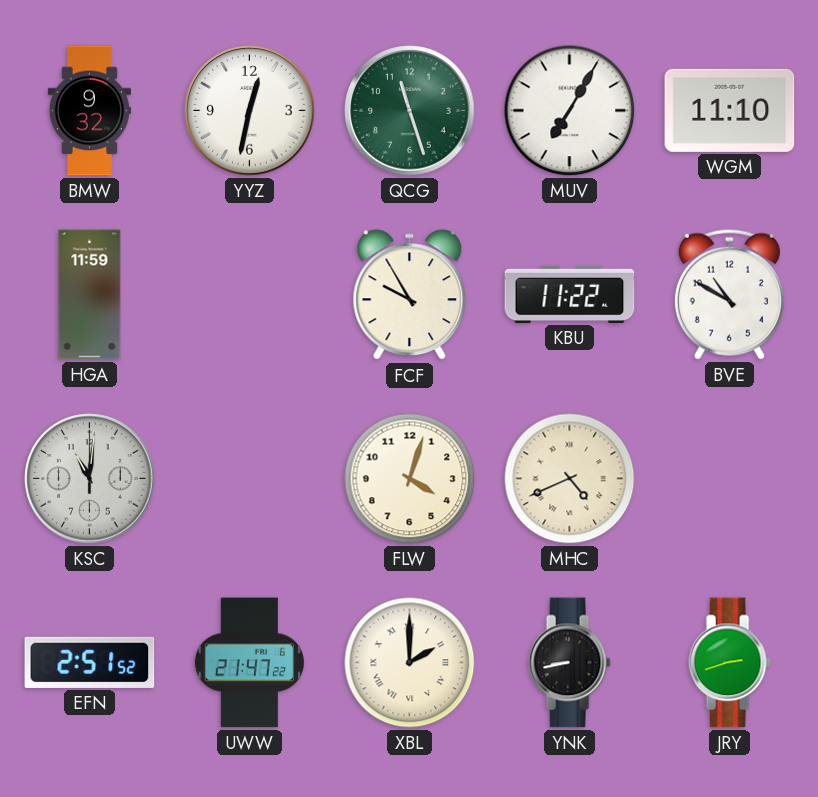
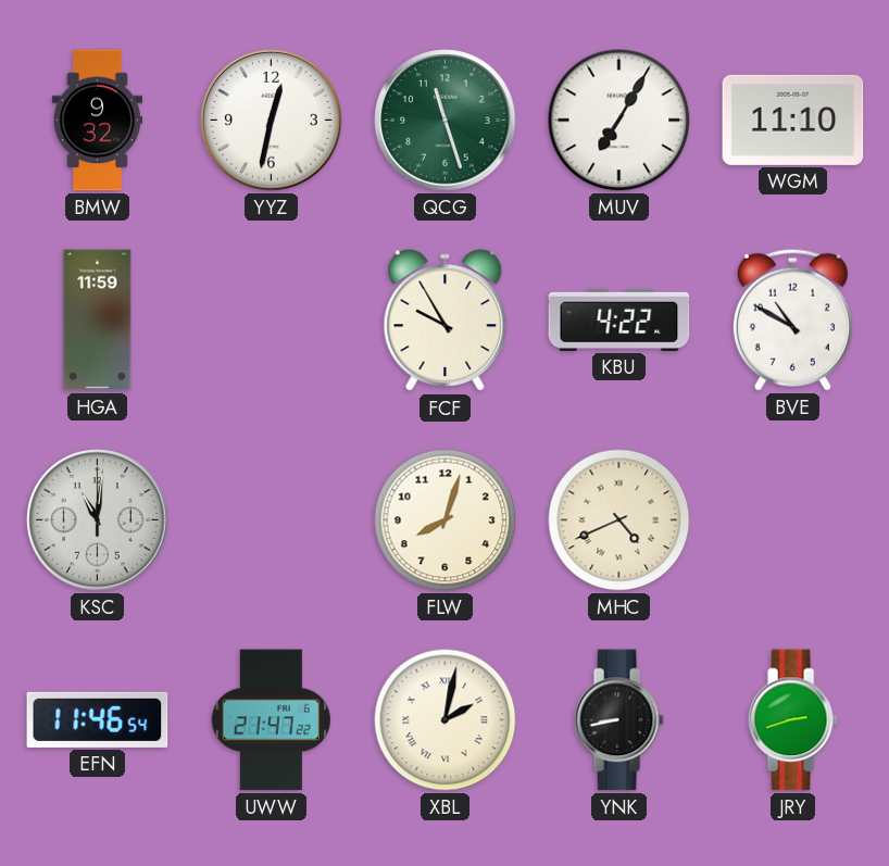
KBU: 11:22 -> 4:22
FLW: 4:03 -> 8:03
EFN: 2:51 -> 11:46
XBL: 2:00 -> 2:02
